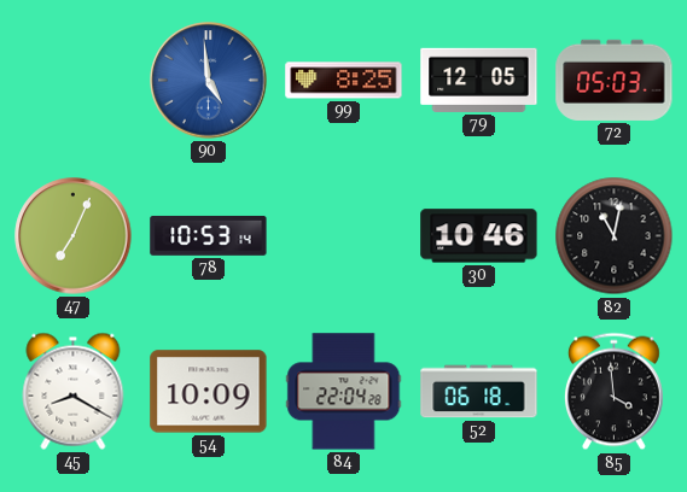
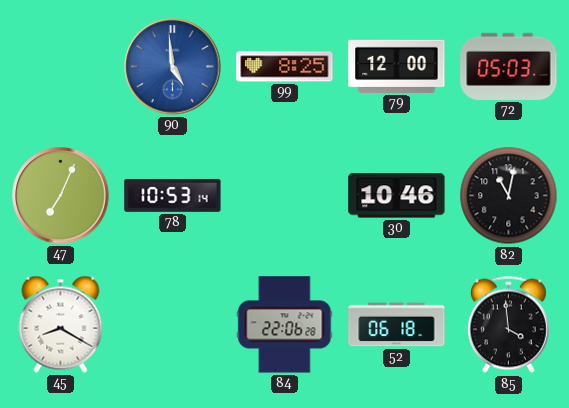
79: 12:05 -> 12:00
54: 10:09 -> none
84: 22:04 -> 22:06
